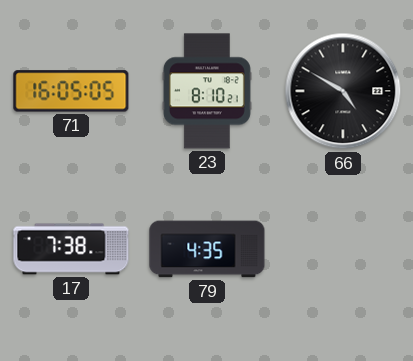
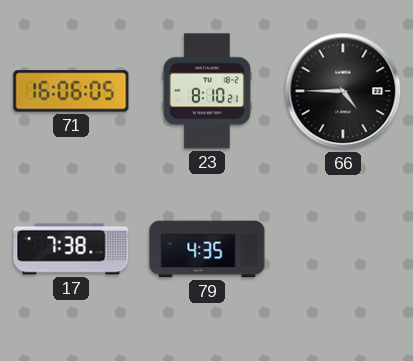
71: 16:05 -> 16:06
66: 4:50 -> 4:45
